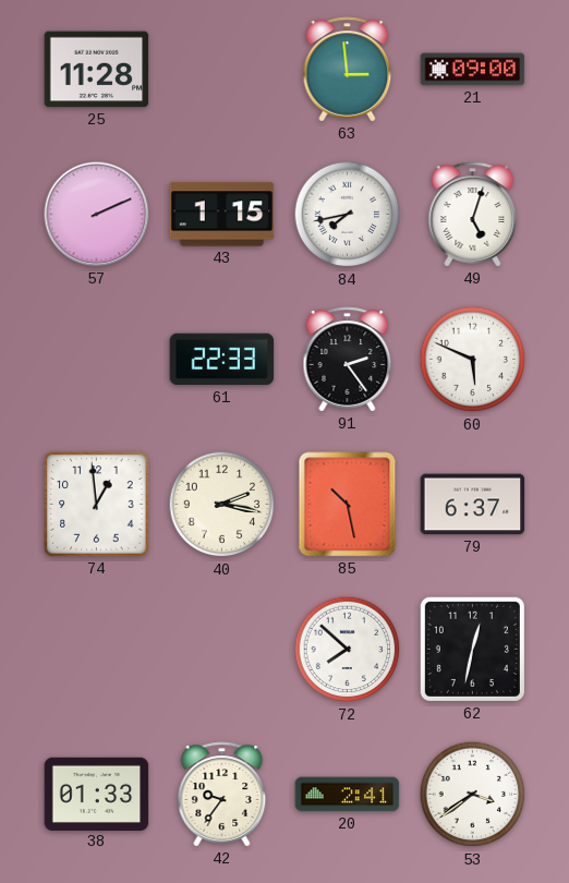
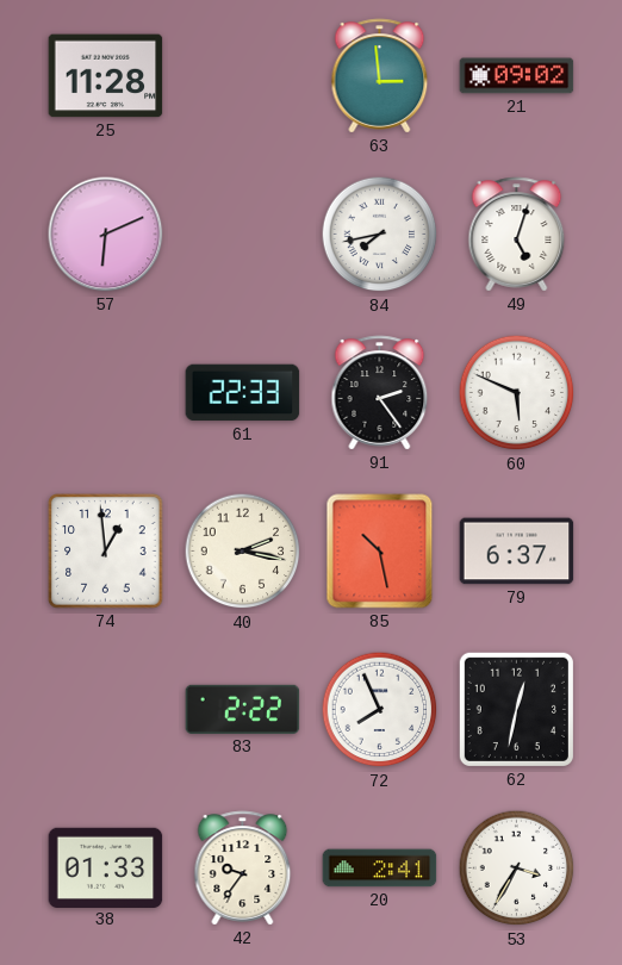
21: 09:00 -> 09:02
57: 2:11 -> 6:11
43: 1:15 -> none
83: none -> 2:22
72: 7:52 -> 7:56
53: 3:39 -> 3:35
